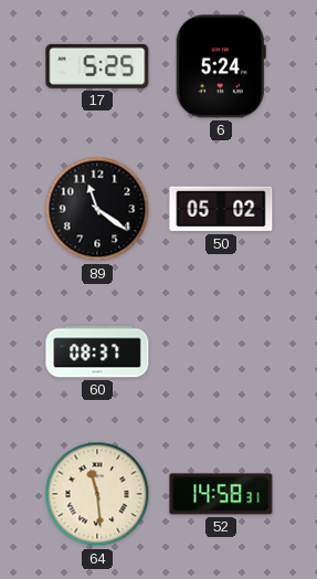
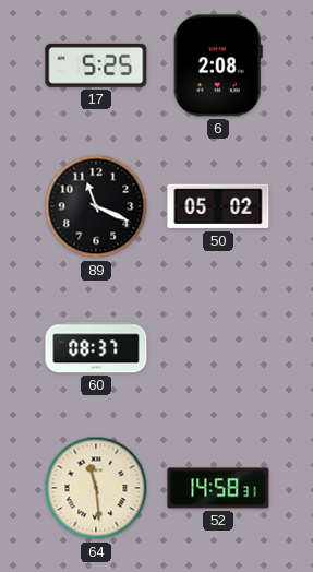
6: 5:24 -> 2:08
89: 11:21 -> 11:19
